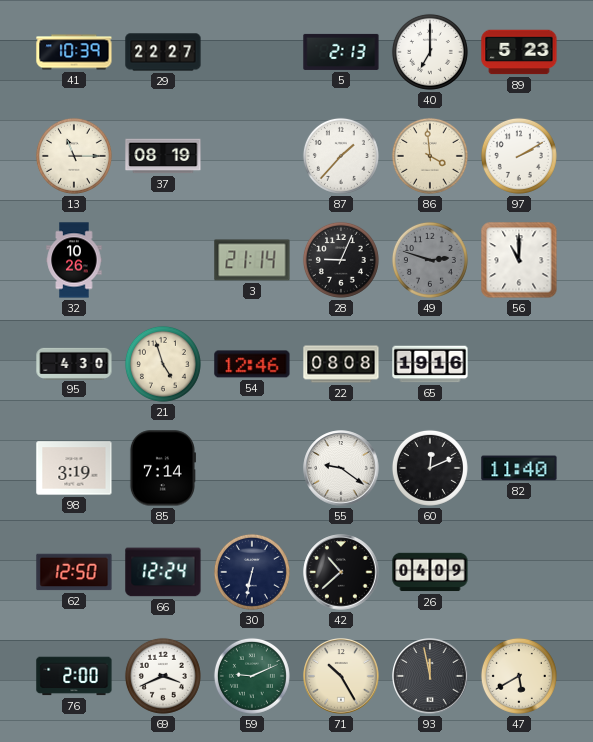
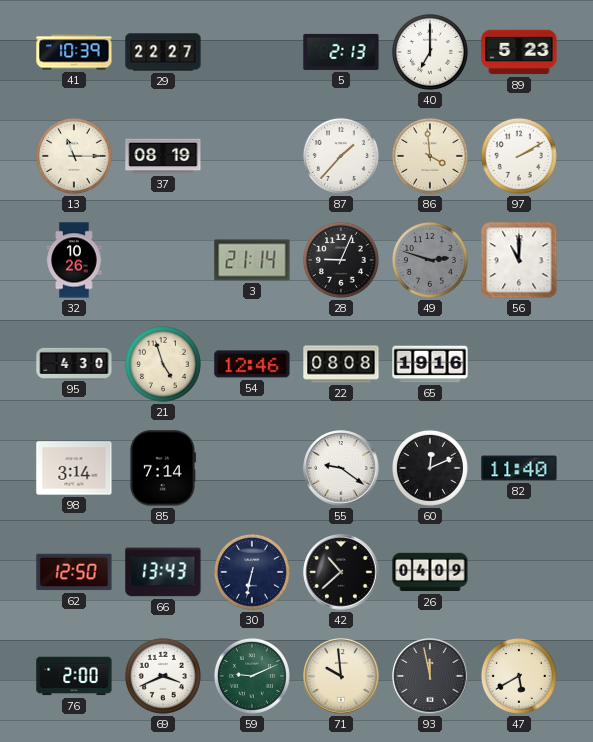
98: 3:19 -> 3:14
66: 12:24 -> 13:43
71: 10:25 -> 9:59
